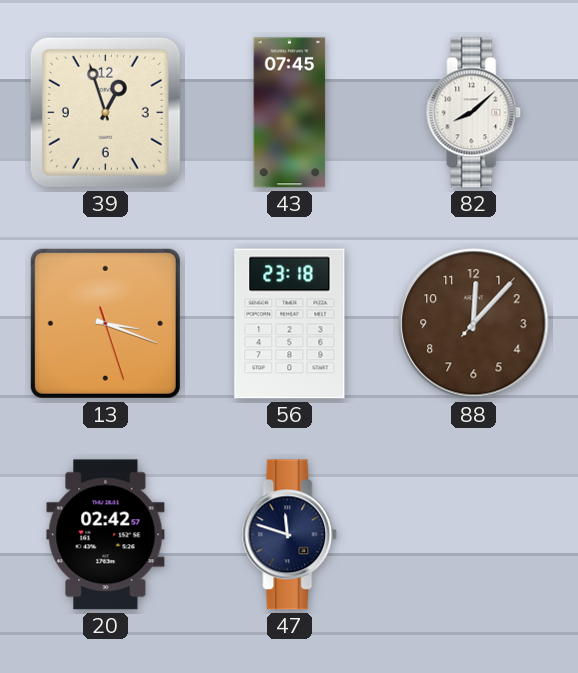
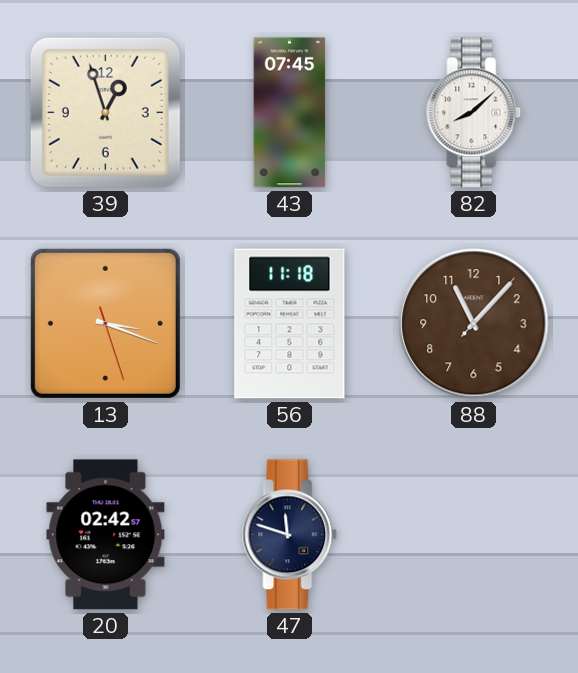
56: 23:18 -> 11:18
88: 12:07 -> 11:07
